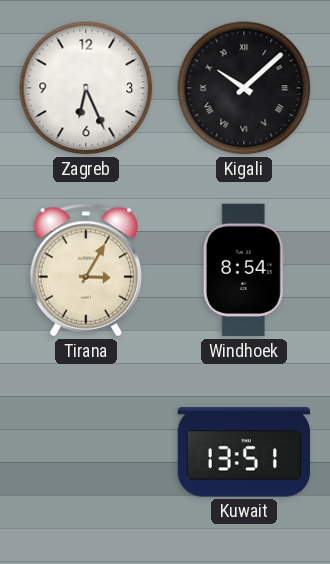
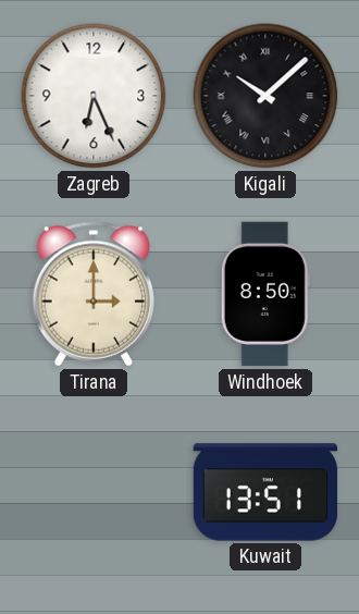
Tirana: 3:05 -> 3:00
Windhoek: 8:54 -> 8:50
